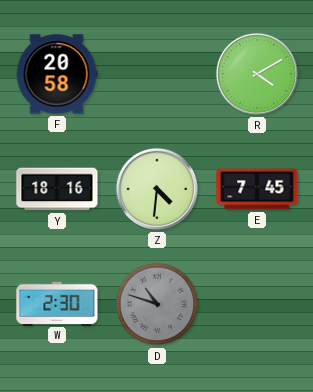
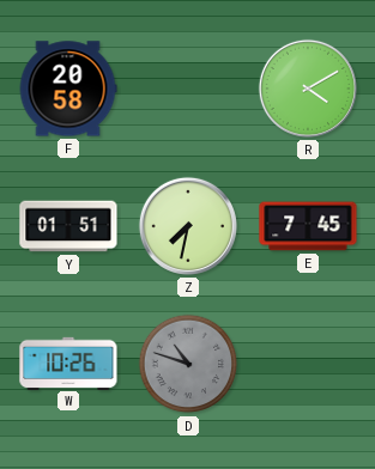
Y: 18:16 -> 01:51
Z: 4:31 -> 7:32
W: 2:30 -> 10:26
